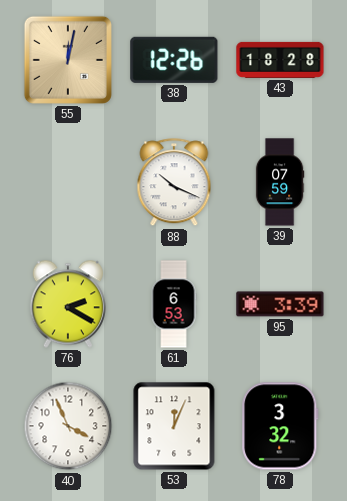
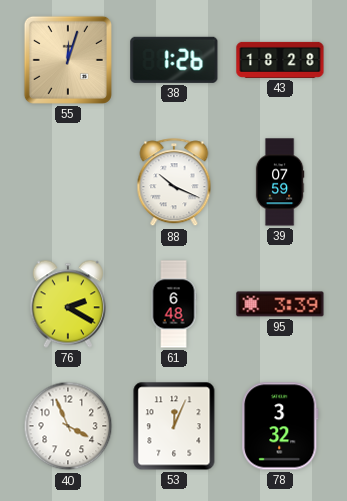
55: 12:02 -> 12:03
38: 12:26 -> 1:26
61: 6:53 -> 6:48
